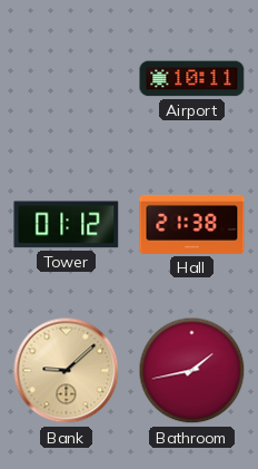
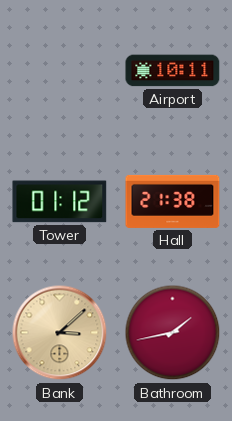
Bank: 9:08 -> 3:08
